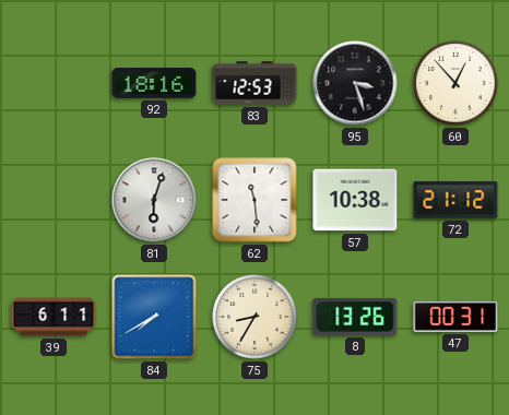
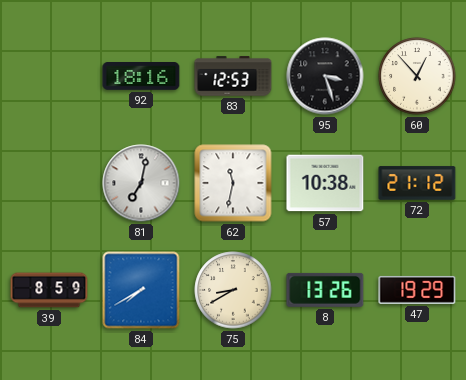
81: 6:03 -> 7:02
62: 11:29 -> 11:32
39: 6:11 -> 8:59
75: 8:35 -> 8:40
47: 00:31 -> 19:29
